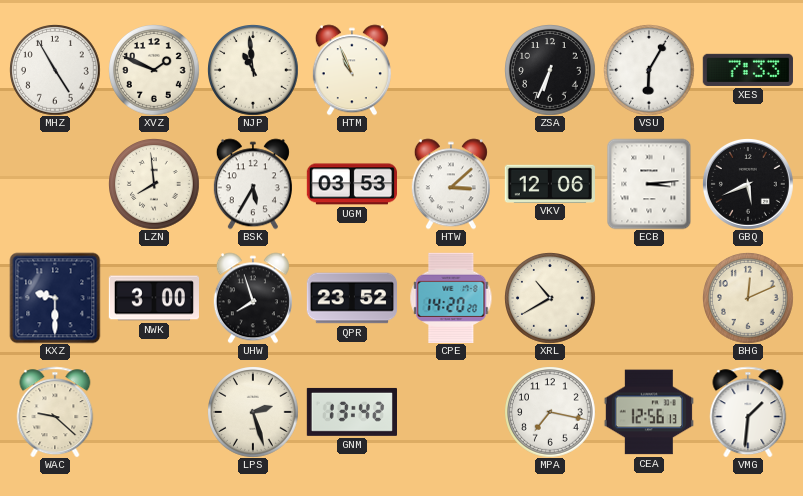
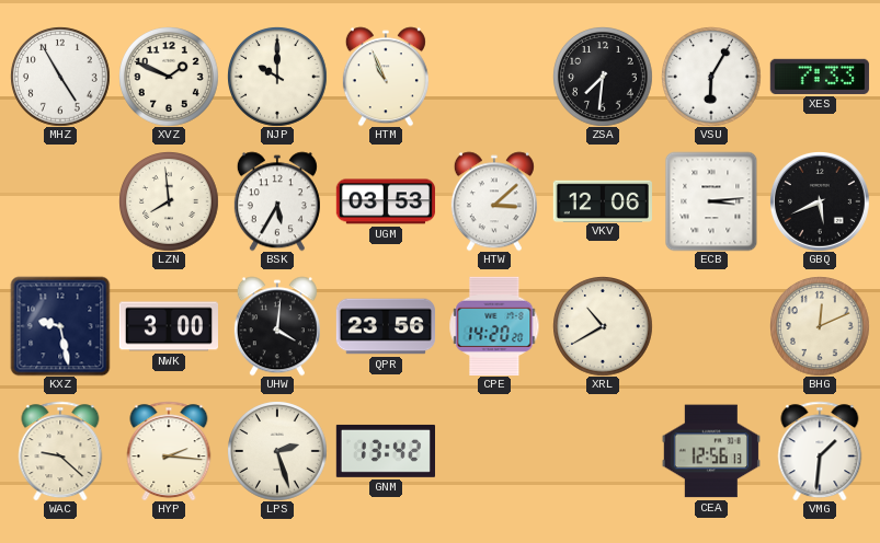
NJP: 10:59 -> 10:00
ZSA: 6:34 -> 7:31
KXZ: 9:30 -> 9:28
UHW: 7:57 -> 4:01
QPR: 23:52 -> 23:56
HYP: none -> 2:16
MPA: 7:17 -> none
